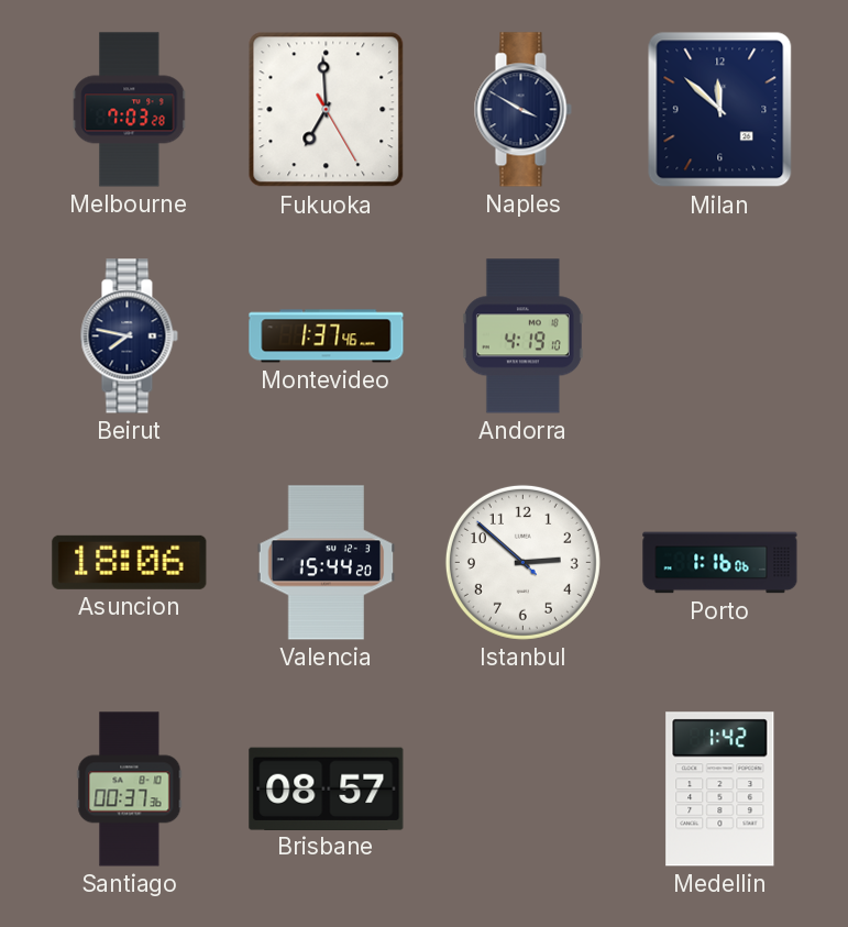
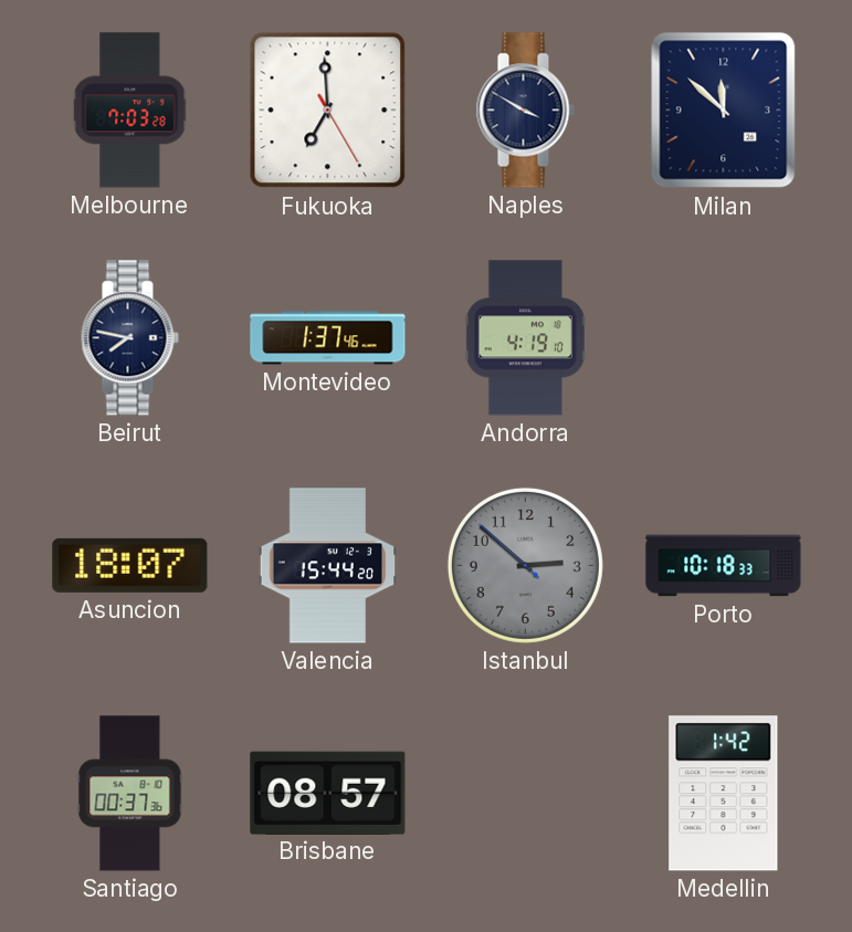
Asuncion: 18:06 -> 18:07
Istanbul dial: white -> grey
Porto: 1:16 -> 10:18
